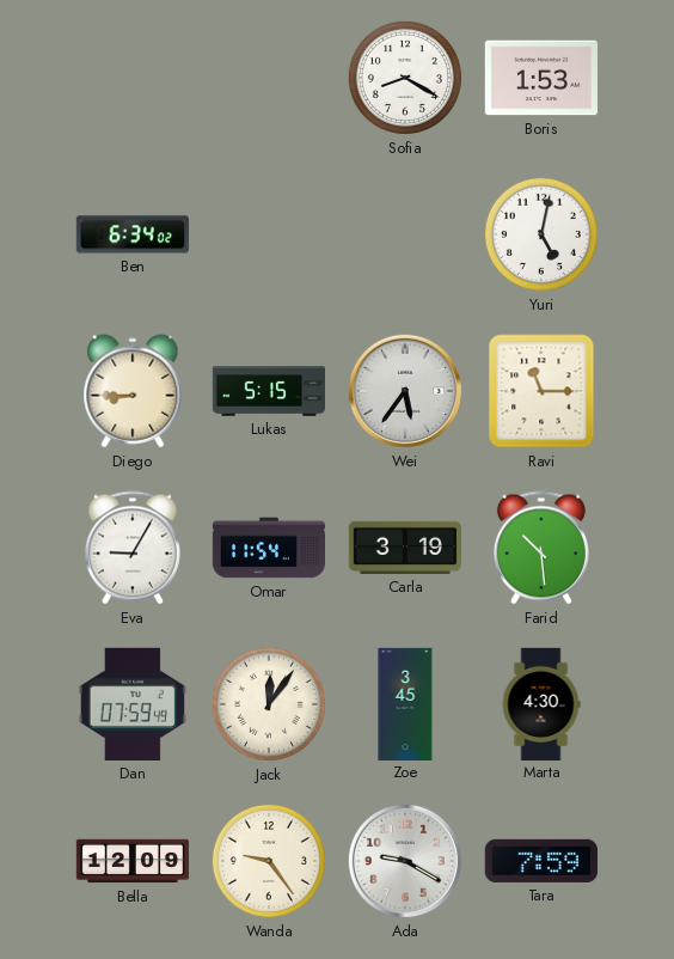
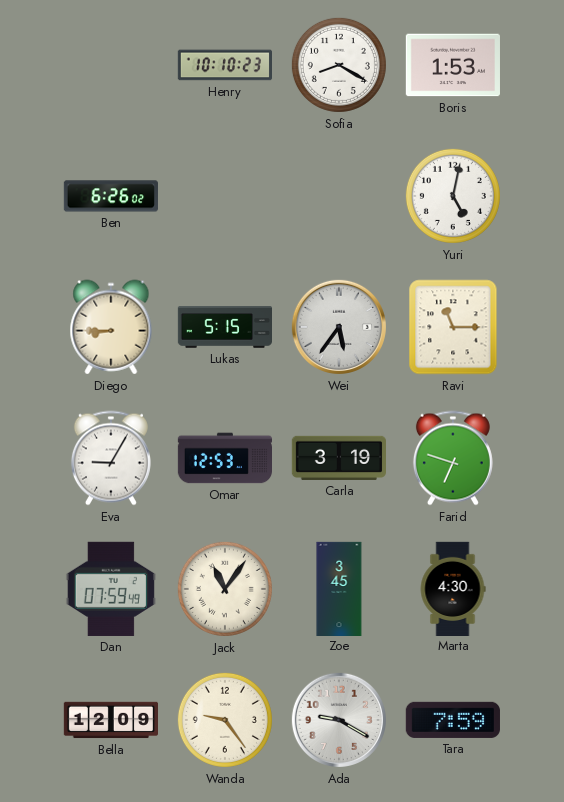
Henry: none -> 10:10
Ben: 6:34 -> 6:26
Omar: 11:54 -> 12:53
Farid: 10:29 -> 6:48
Jack: 12:06 -> 11:06
